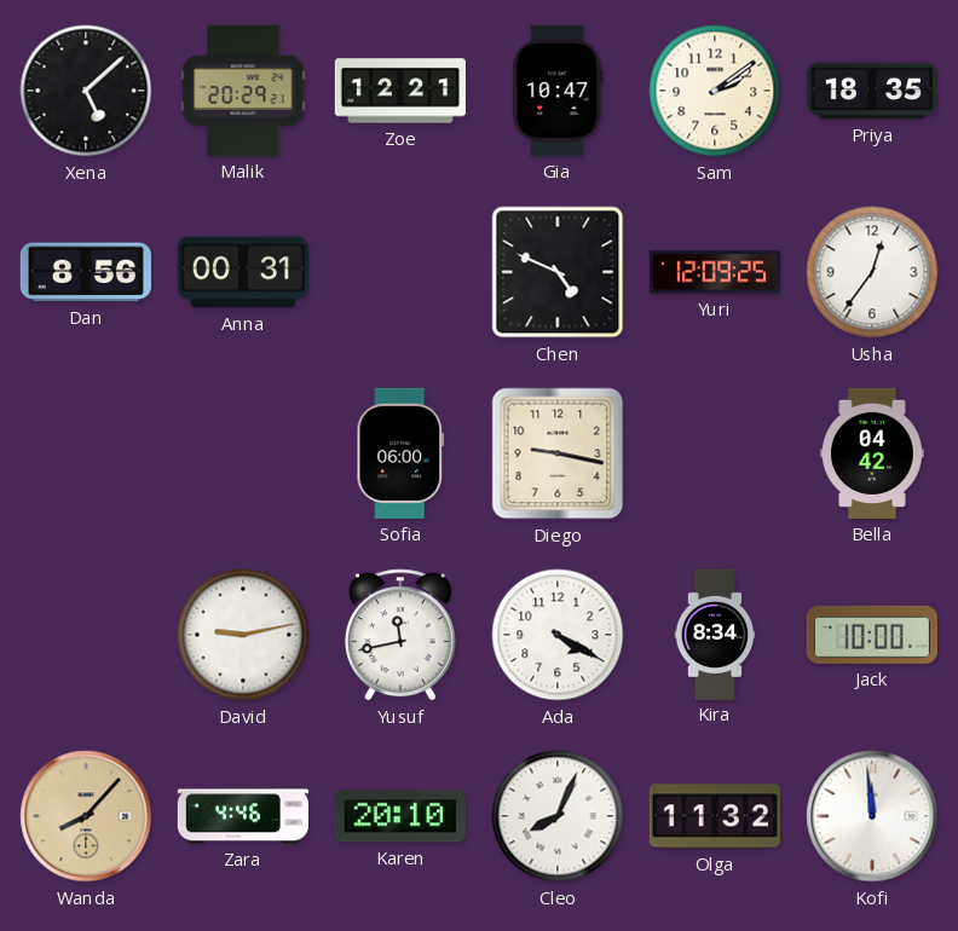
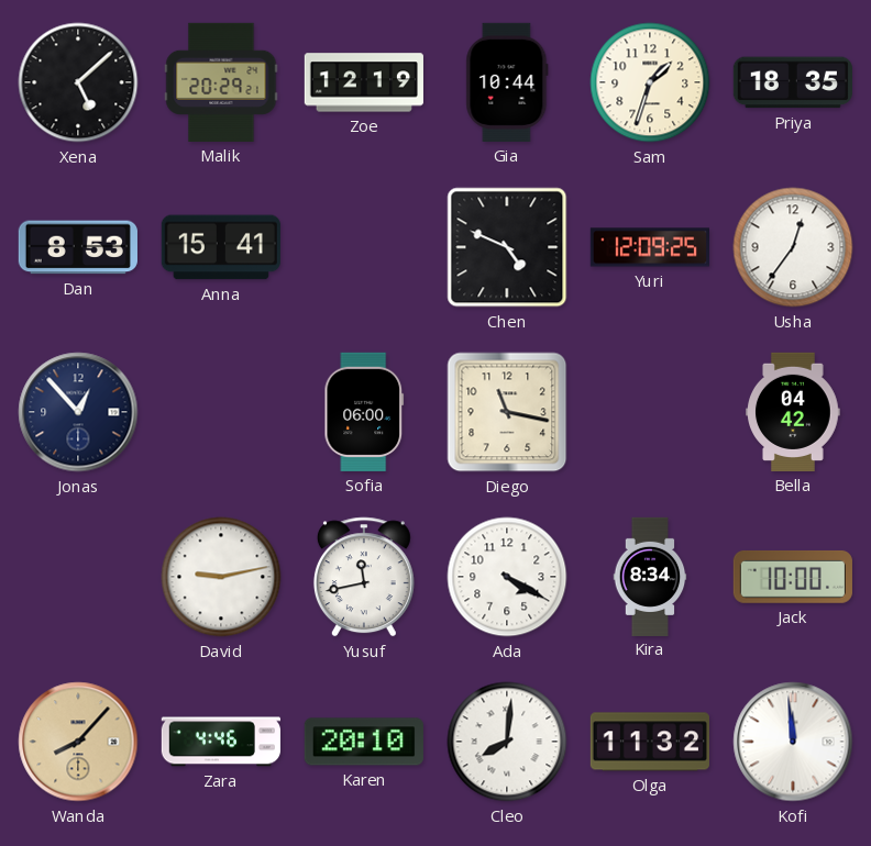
Zoe: 12:21 -> 12:19
Gia: 10:47 -> 10:44
Sam: 2:09 -> 1:33
Dan: 8:56 -> 8:53
Anna: 00:31 -> 15:41
Jonas: none -> 12:53
Diego: 9:17 -> 11:17
Cleo: 8:04 -> 8:01
